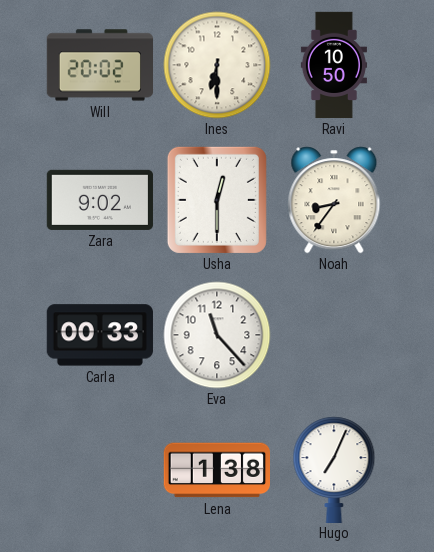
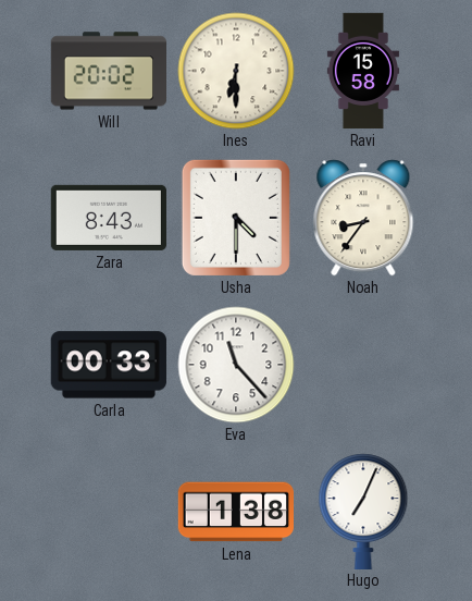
Ravi: 10:50 -> 15:58
Zara: 9:02 -> 8:43
Usha: 12:30 -> 4:30
